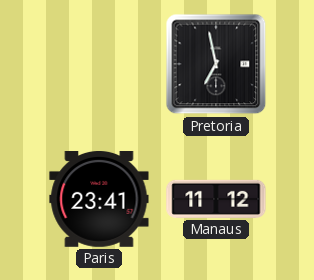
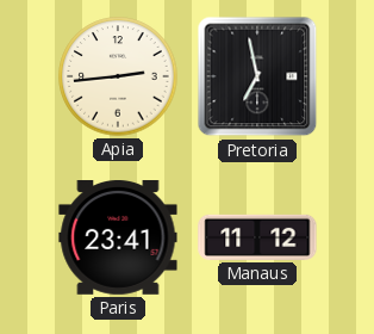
Apia: none -> 2:44
